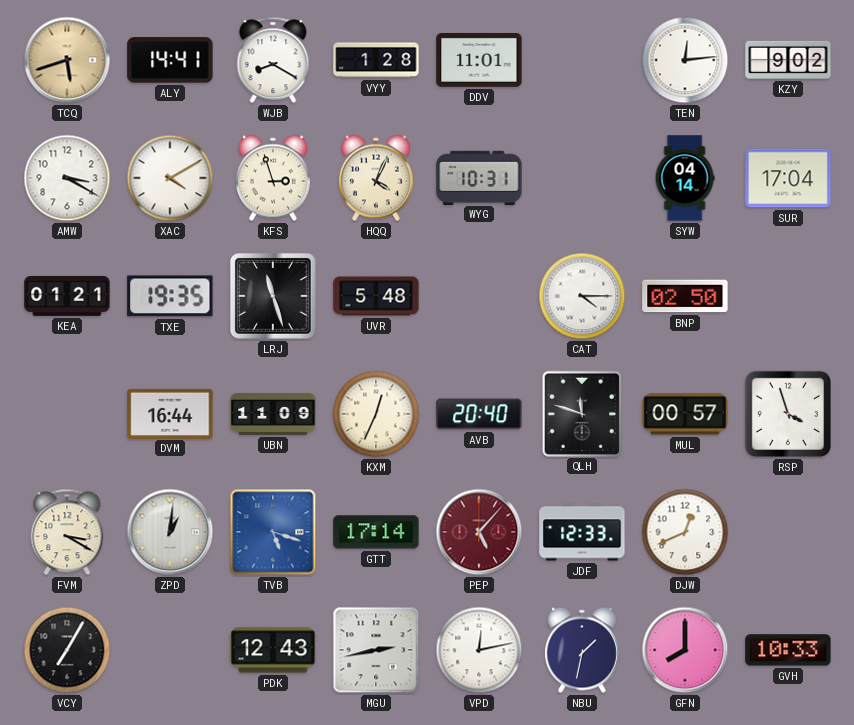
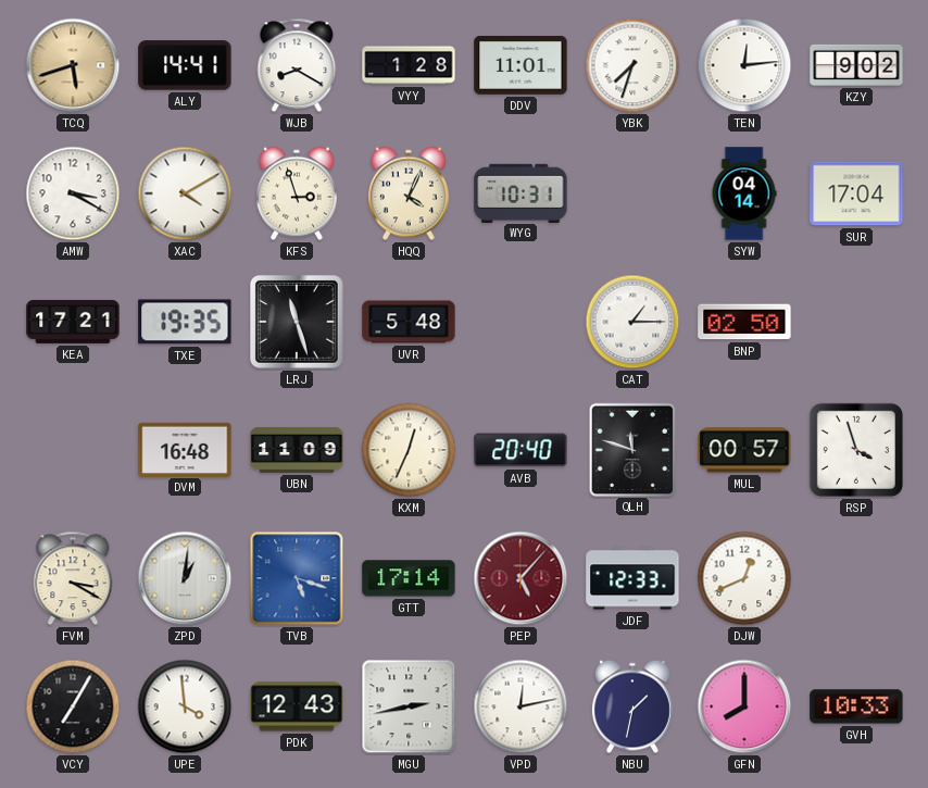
YBK: none -> 7:33
KEA: 01:21 -> 17:21
CAT: 4:15 -> 1:15
DVM: 16:44 -> 16:48
UPE: none -> 3:59
